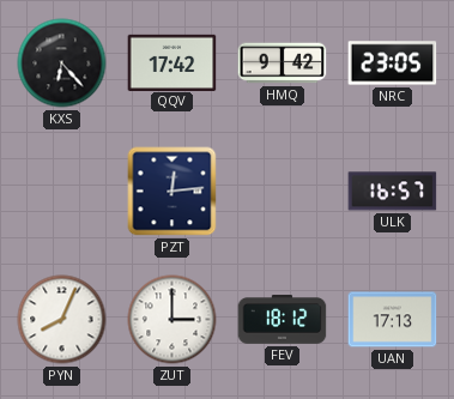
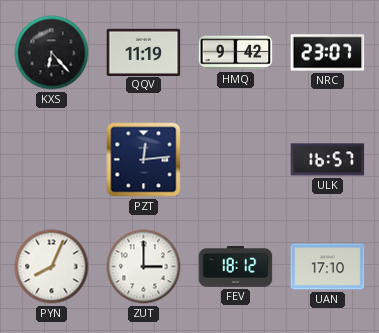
QQV: 17:42 -> 11:19
NRC: 23:05 -> 23:07
UAN: 17:13 -> 17:10
